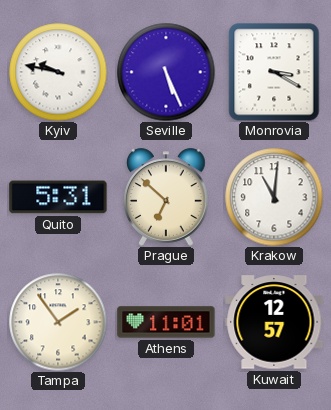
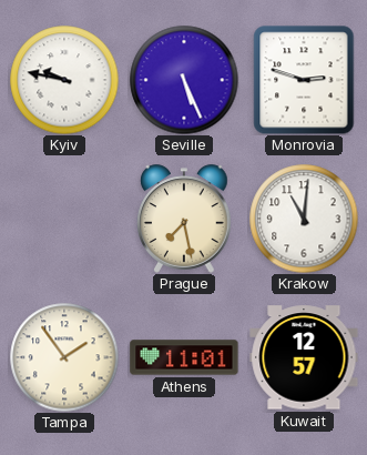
Monrovia: 3:20 -> 2:48
Quito: 5:31 -> none
Prague: 6:52 -> 7:28
